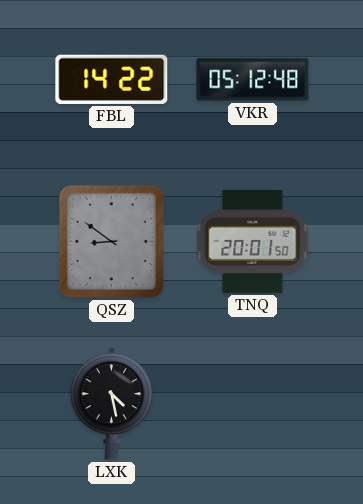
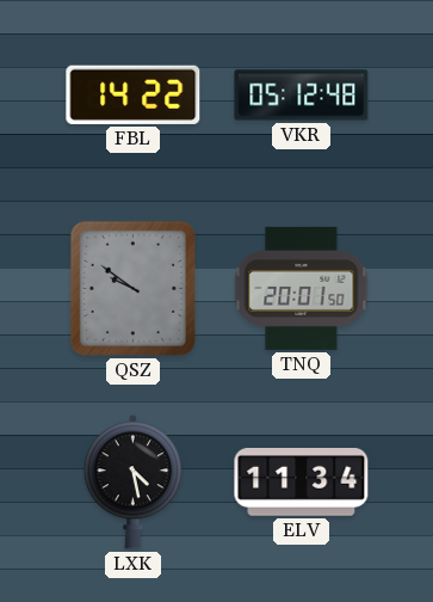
QSZ: 8:51 -> 9:51
ELV: none -> 11:34
